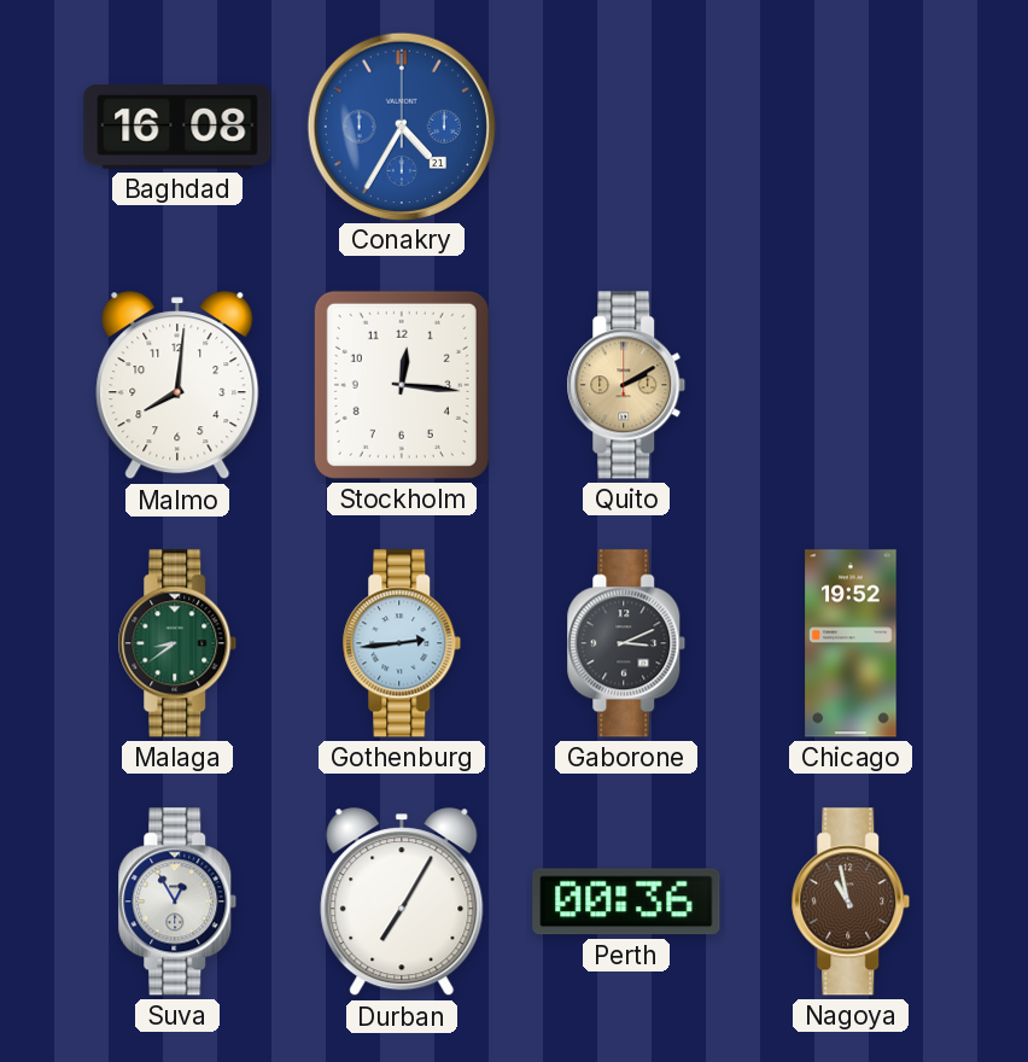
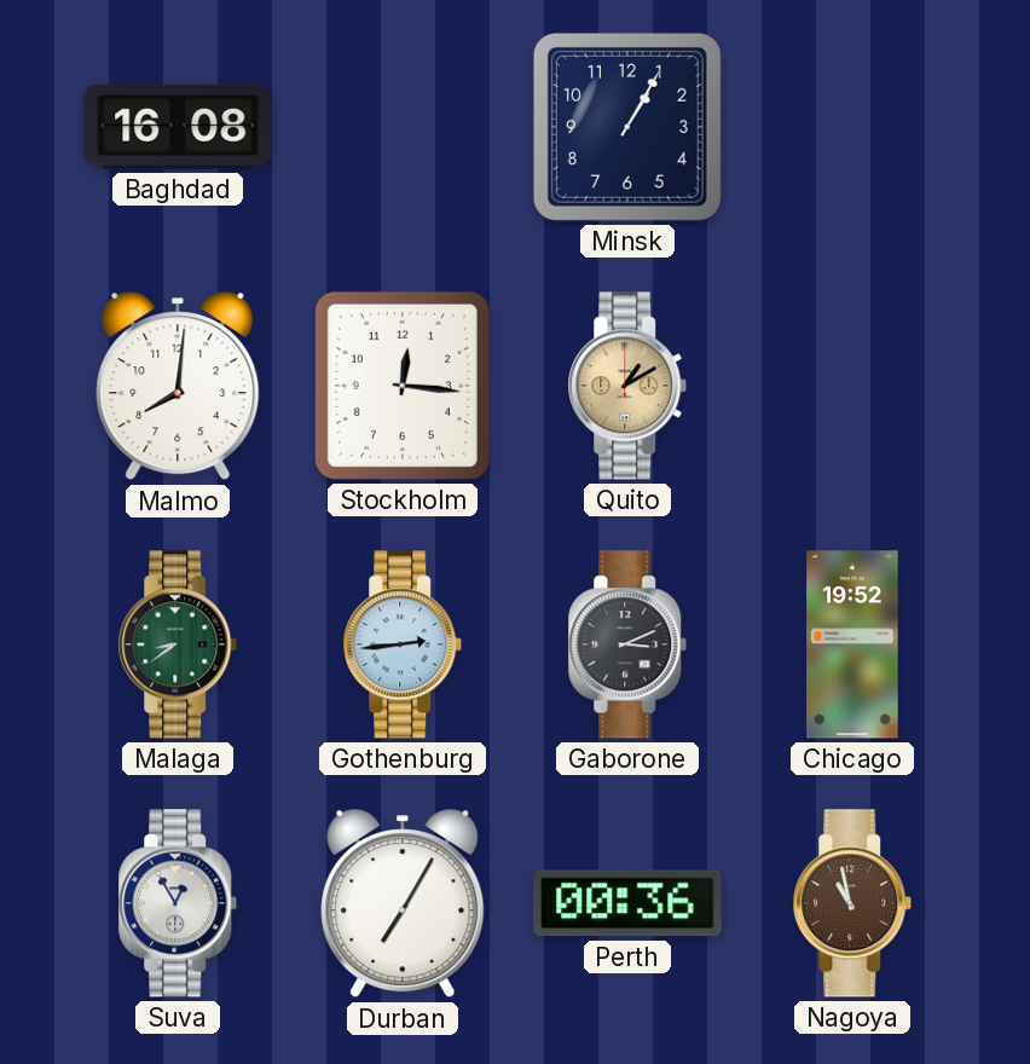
Conakry: 4:35 -> none
Minsk: none -> 1:05
Quito: 2:10 -> 1:10
